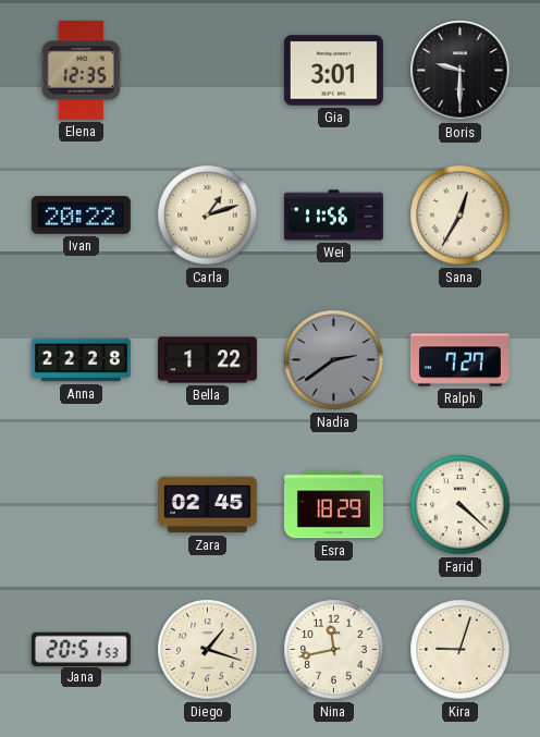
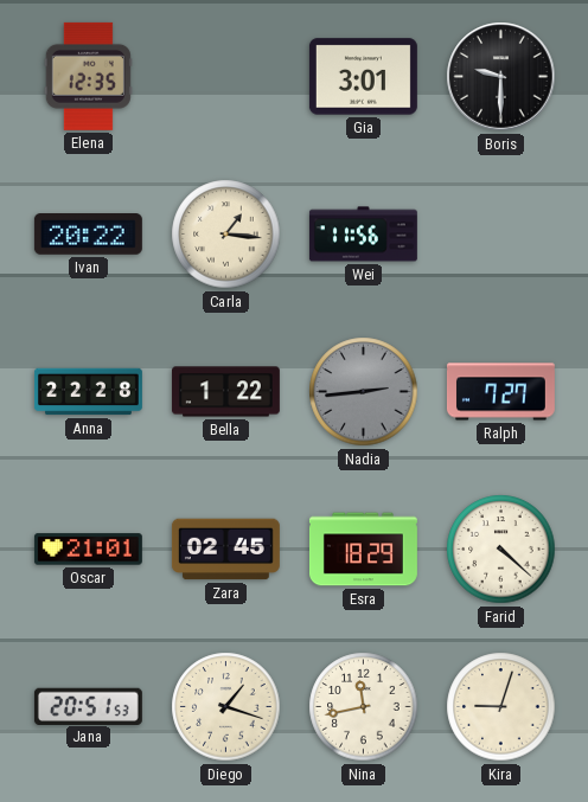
Carla: 1:12 -> 1:16
Sana: 12:35 -> none
Nadia: 2:39 -> 2:44
Oscar: none -> 21:01
